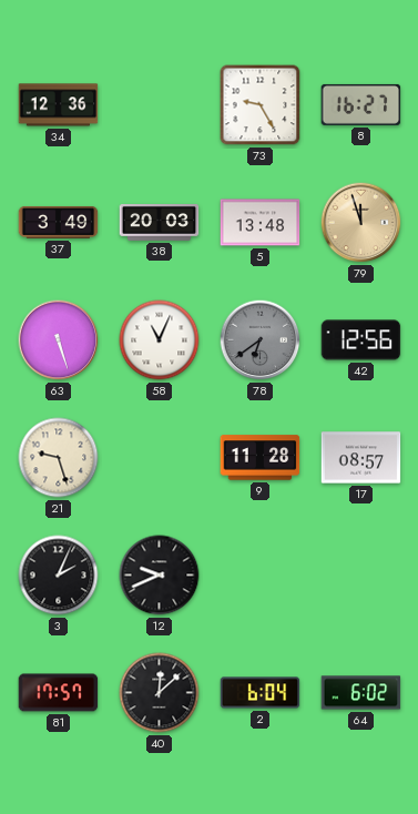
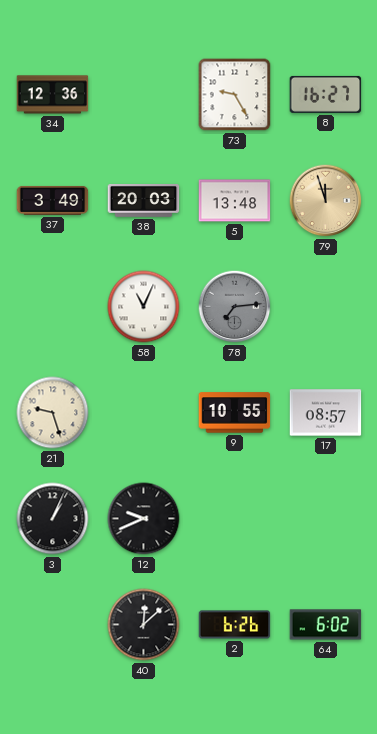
63: 5:27 -> none
78: 6:39 -> 7:14
42: 12:56 -> none
9: 11:28 -> 10:55
3: 2:04 -> 1:04
81: 17:57 -> none
2: 6:04 -> 6:26
